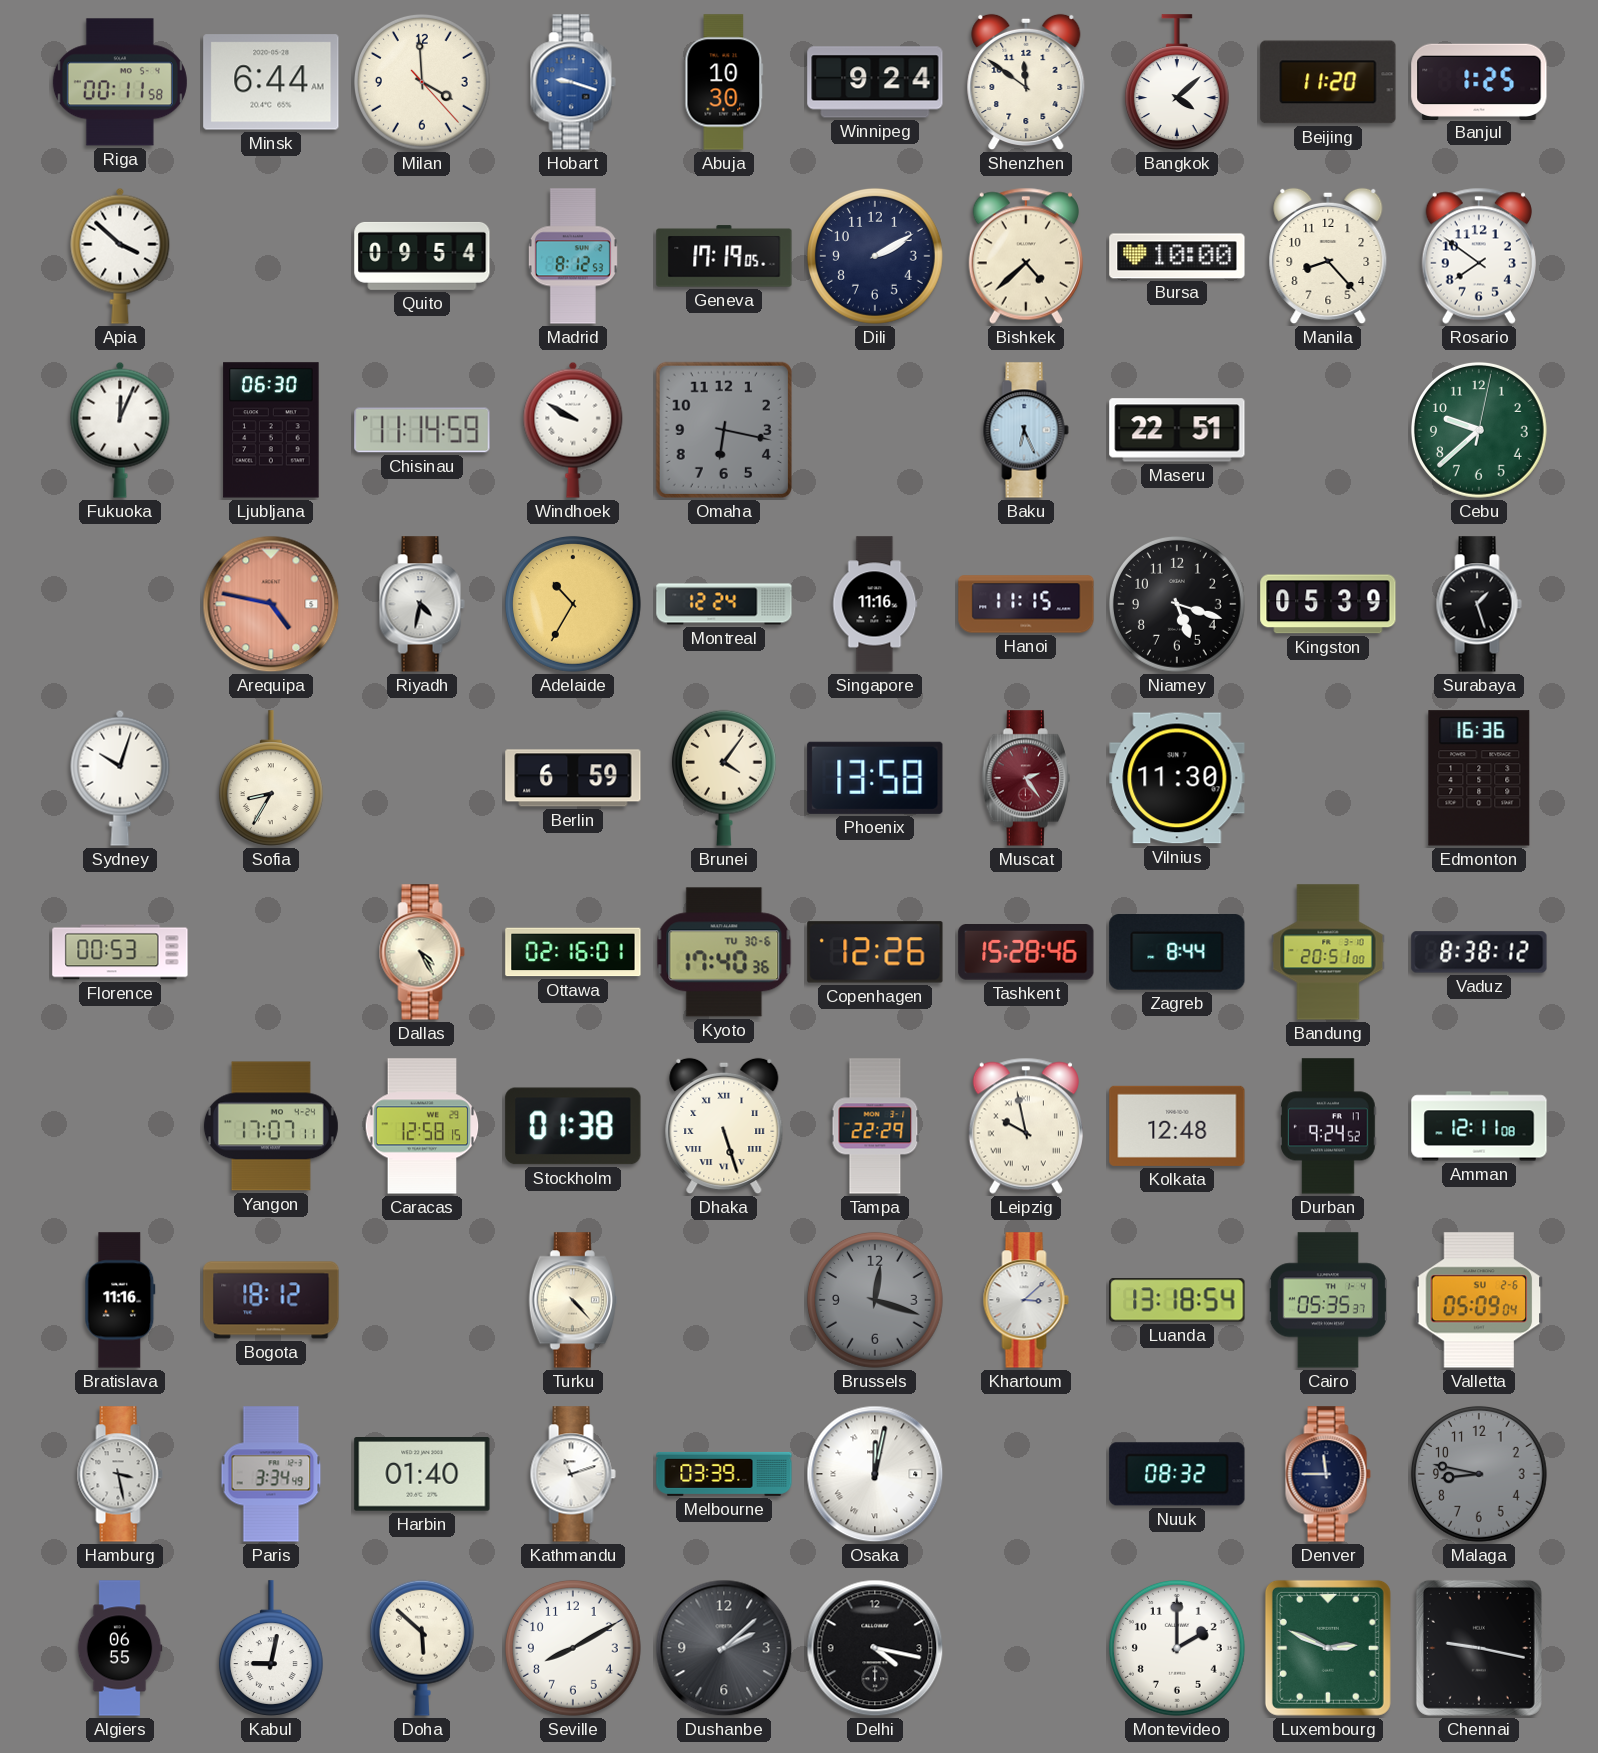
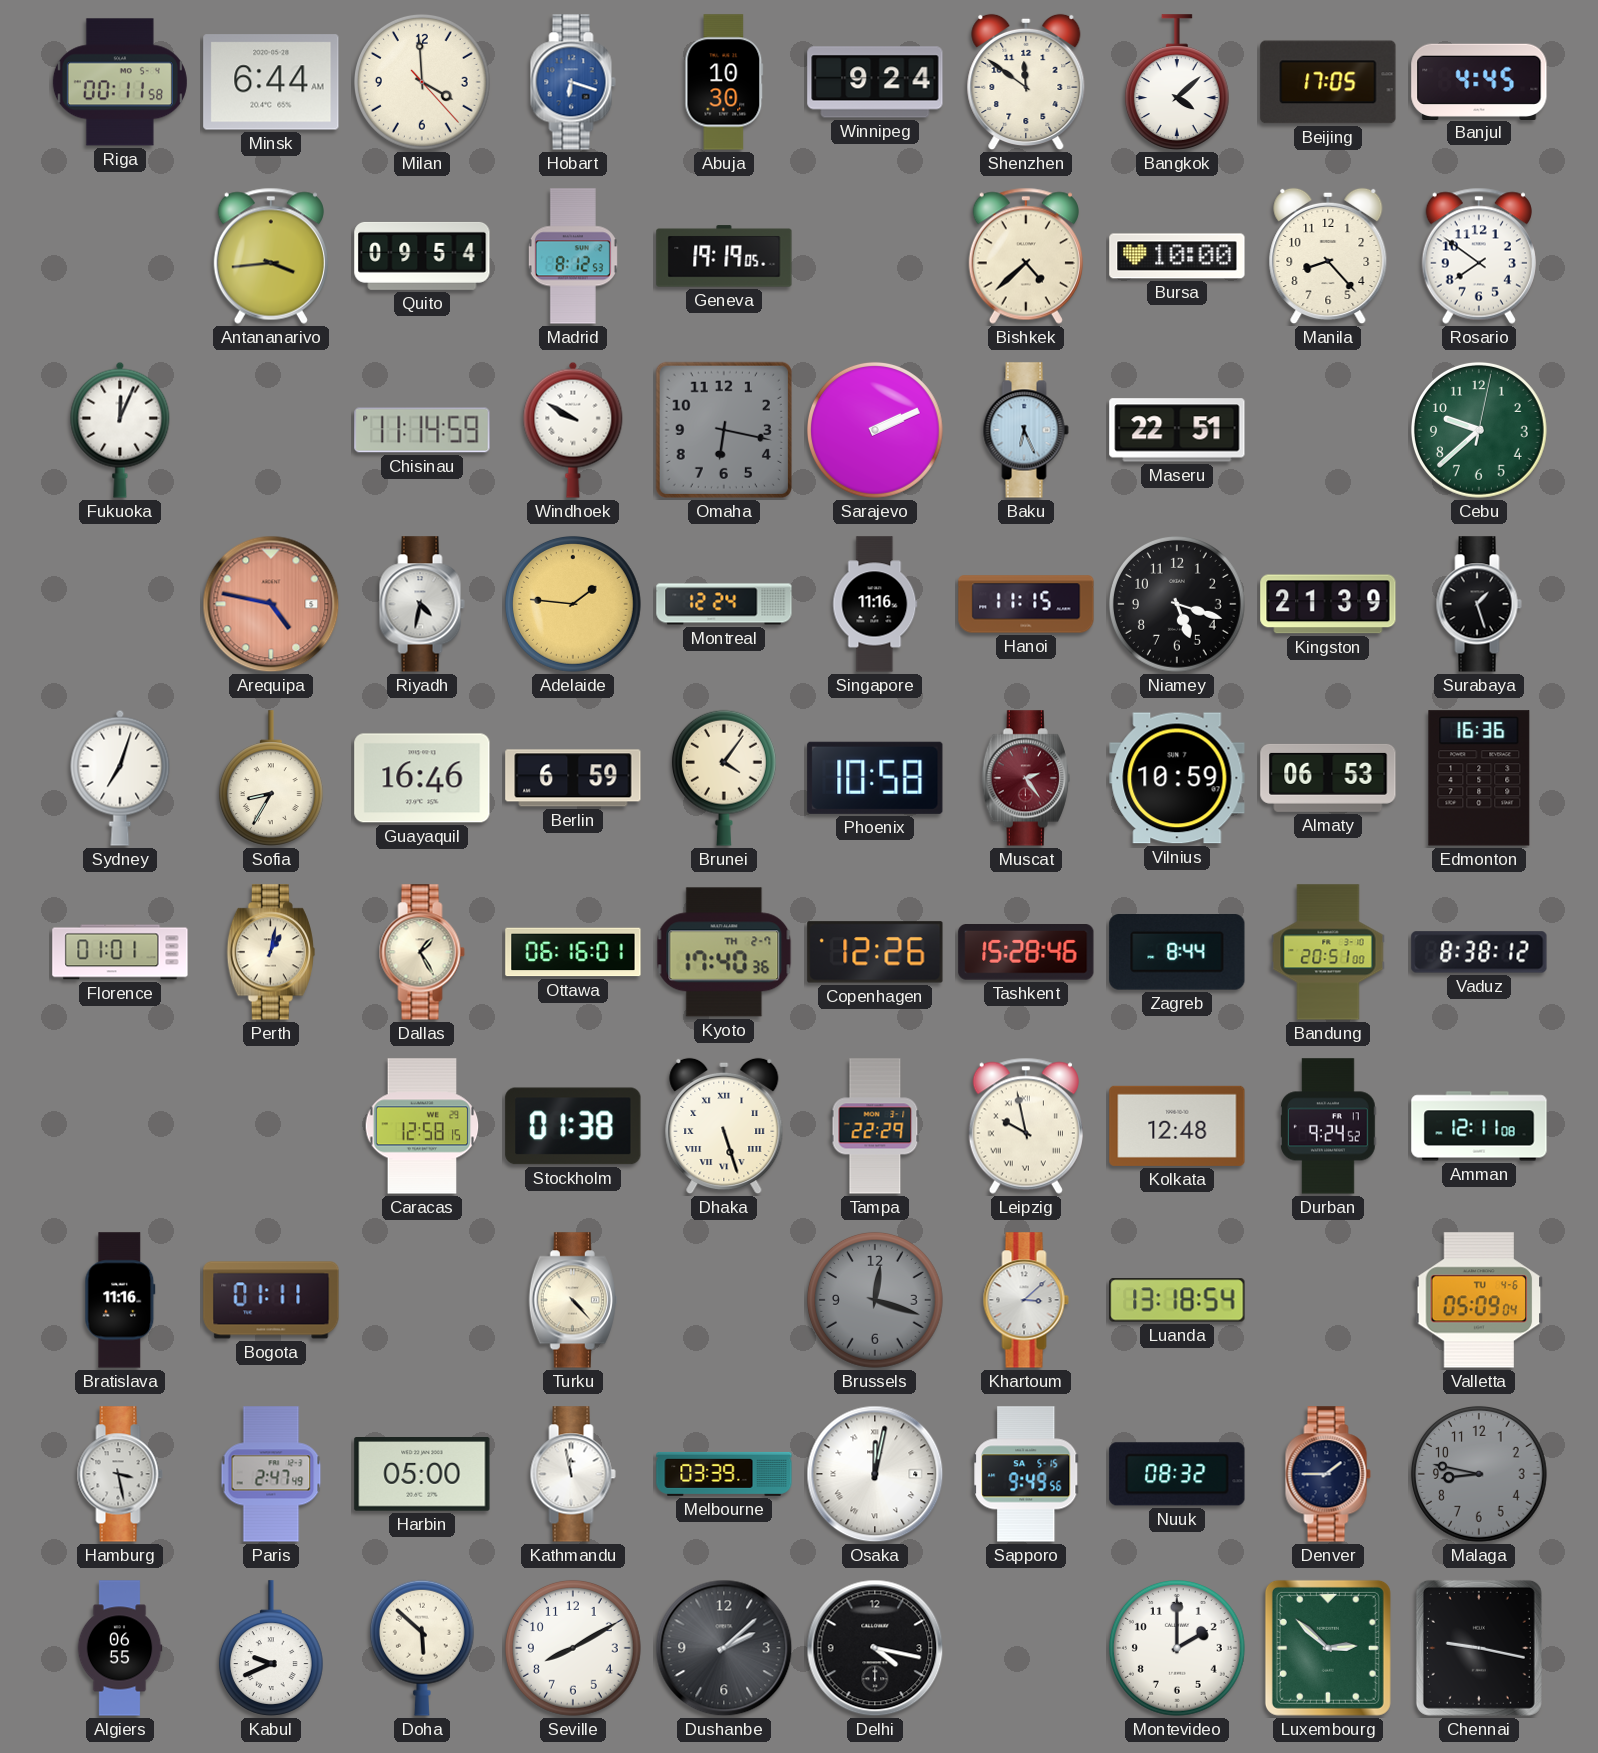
Hobart: 9:18 -> 6:18
Beijing: 11:20 -> 17:05
Banjul: 1:25 -> 4:45
Apia: 3:52 -> none
Antananarivo: none -> 3:44
Geneva: 17:19 -> 19:19
Dili: 2:10 -> none
Ljubljana: 06:30 -> none
Sarajevo: none -> 2:11
Adelaide: 10:35 -> 1:46
Kingston: 05:39 -> 21:39
Sydney: 10:03 -> 7:03
Guayaquil: none -> 16:46
Phoenix: 13:58 -> 10:58
Vilnius: 11:30 -> 10:59
Almaty: none -> 06:53
Florence: 00:53 -> 01:01
Perth: none -> 1:02
Dallas: 4:25 -> 1:25
Ottawa: 02:16 -> 06:16
Kyoto date: TU 30-6 -> TH 2-7
Yangon: 17:07 -> none
Bogota: 18:12 -> 01:11
Cairo: 05:35 -> none
Valletta date: SU 2-6 -> TU 4-6
Paris: 3:34 -> 2:47
Harbin: 01:40 -> 05:00
Kathmandu: 11:12 -> 11:58
Sapporo: none -> 9:49
Denver: 11:45 -> 1:45
Kabul: 9:02 -> 9:41
Luxembourg: 2:49 -> 2:52
